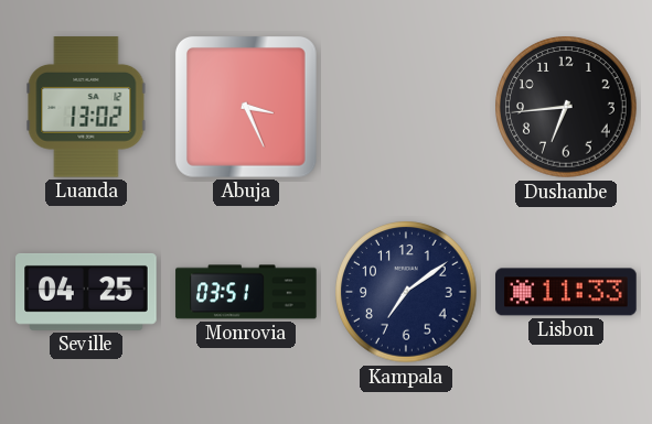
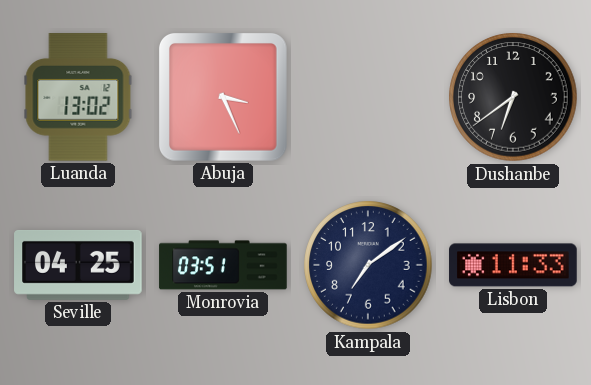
Dushanbe: 6:44 -> 6:39
